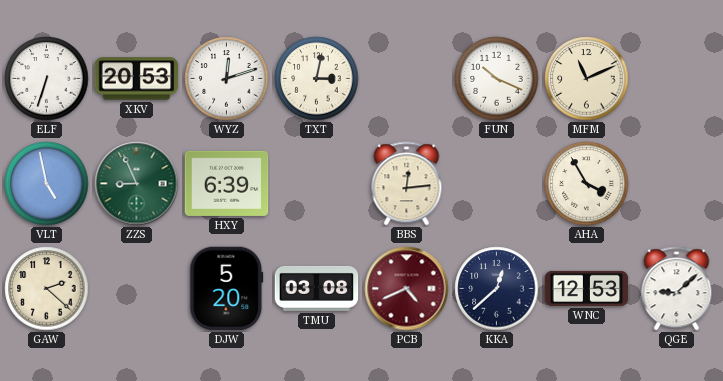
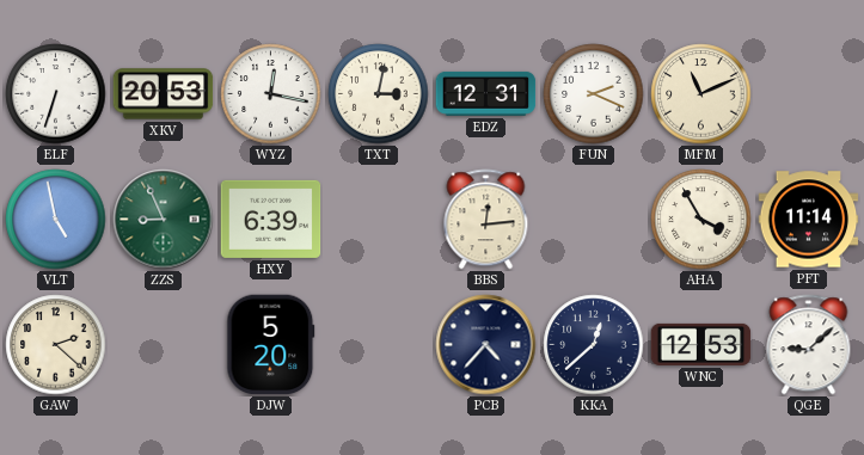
WYZ: 12:12 -> 12:17
EDZ: none -> 12:31
FUN: 10:19 -> 2:19
PFT: none -> 11:14
TMU: 03:08 -> none
PCB: 4:41 -> 4:37
PCB dial: burgundy -> navy
